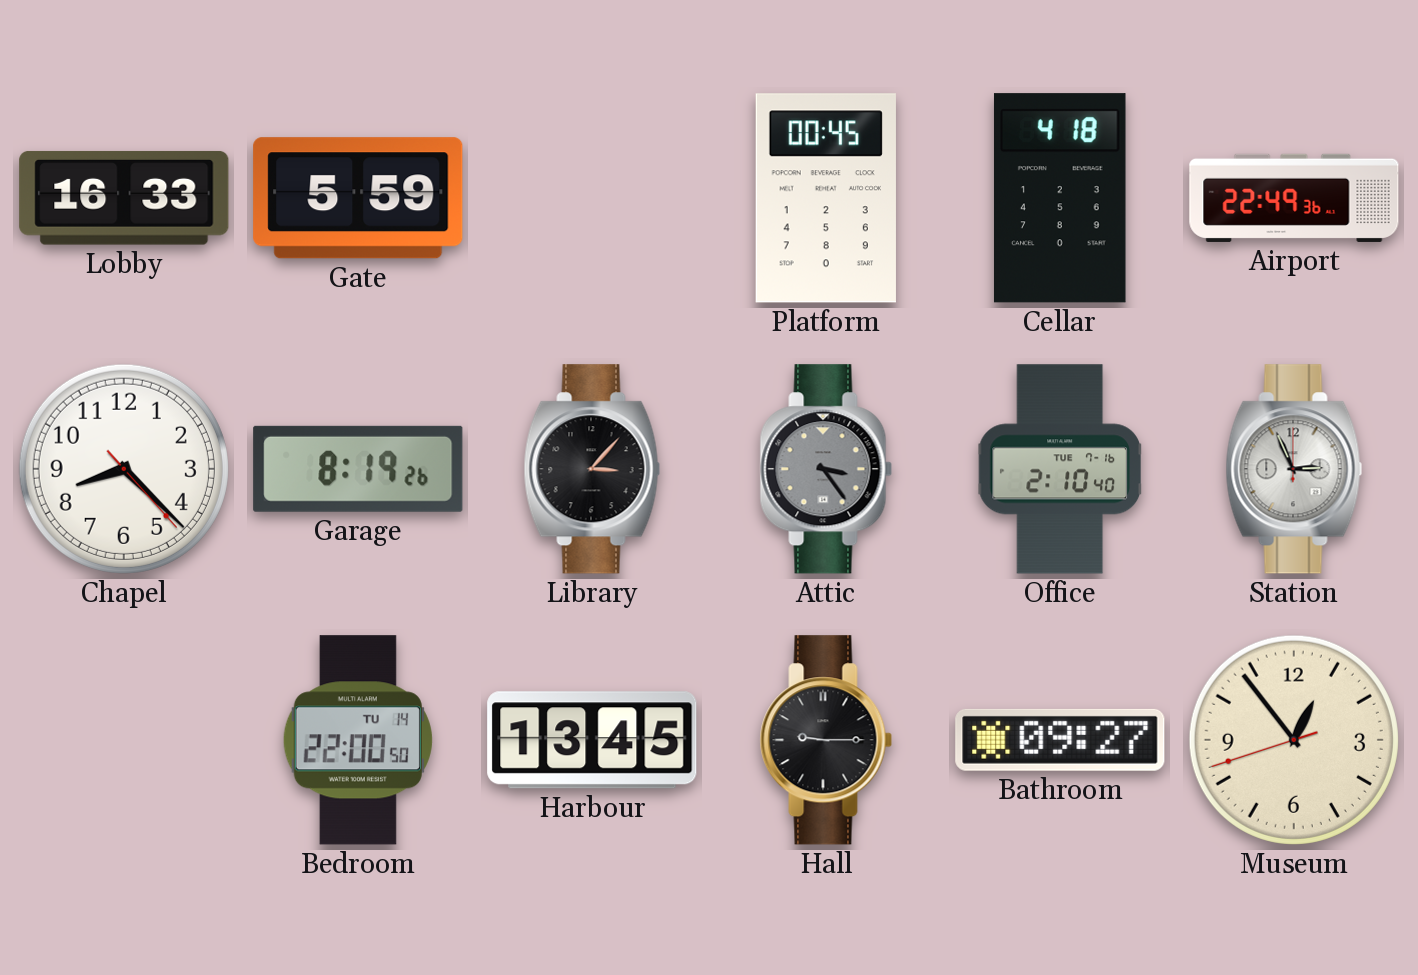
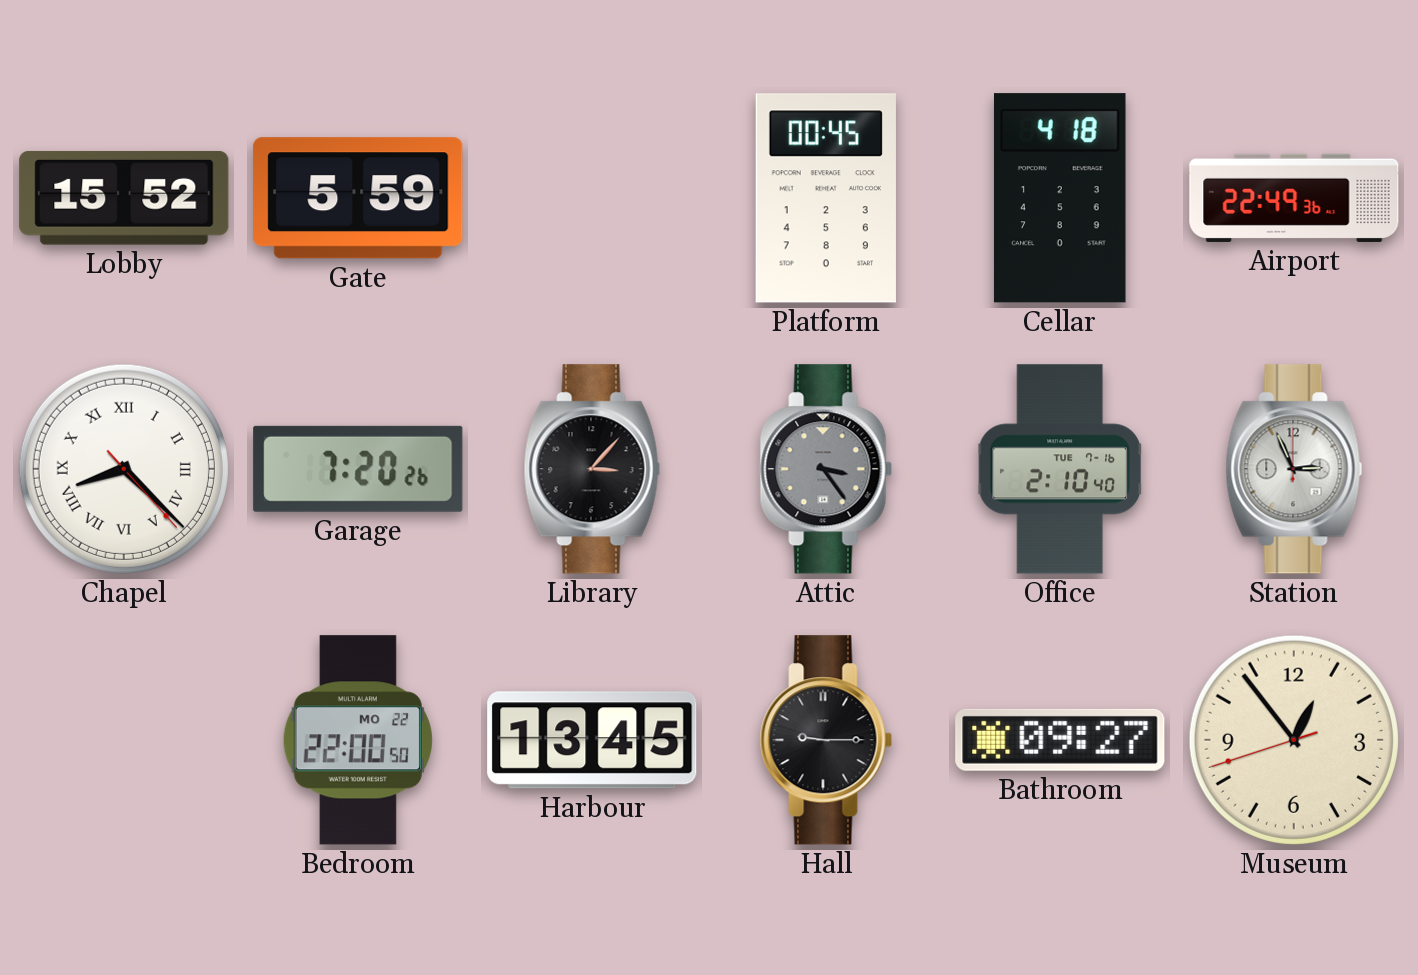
Lobby: 16:33 -> 15:52
Chapel numerals: Arabic -> Roman
Garage: 8:19 -> 7:20
Bedroom date: TU 14 -> MO 22
